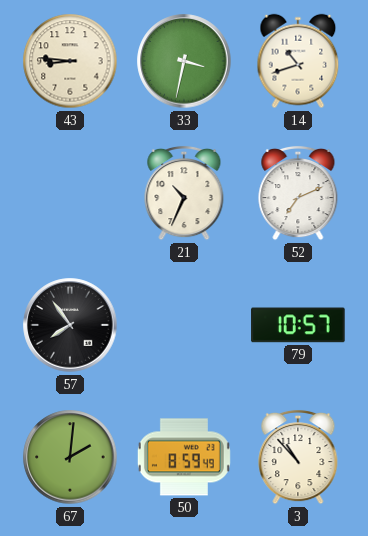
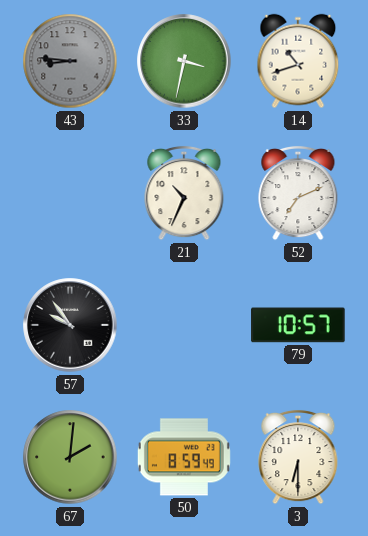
43 dial: cream -> grey
57: 7:54 -> 9:54
3: 10:53 -> 6:30
